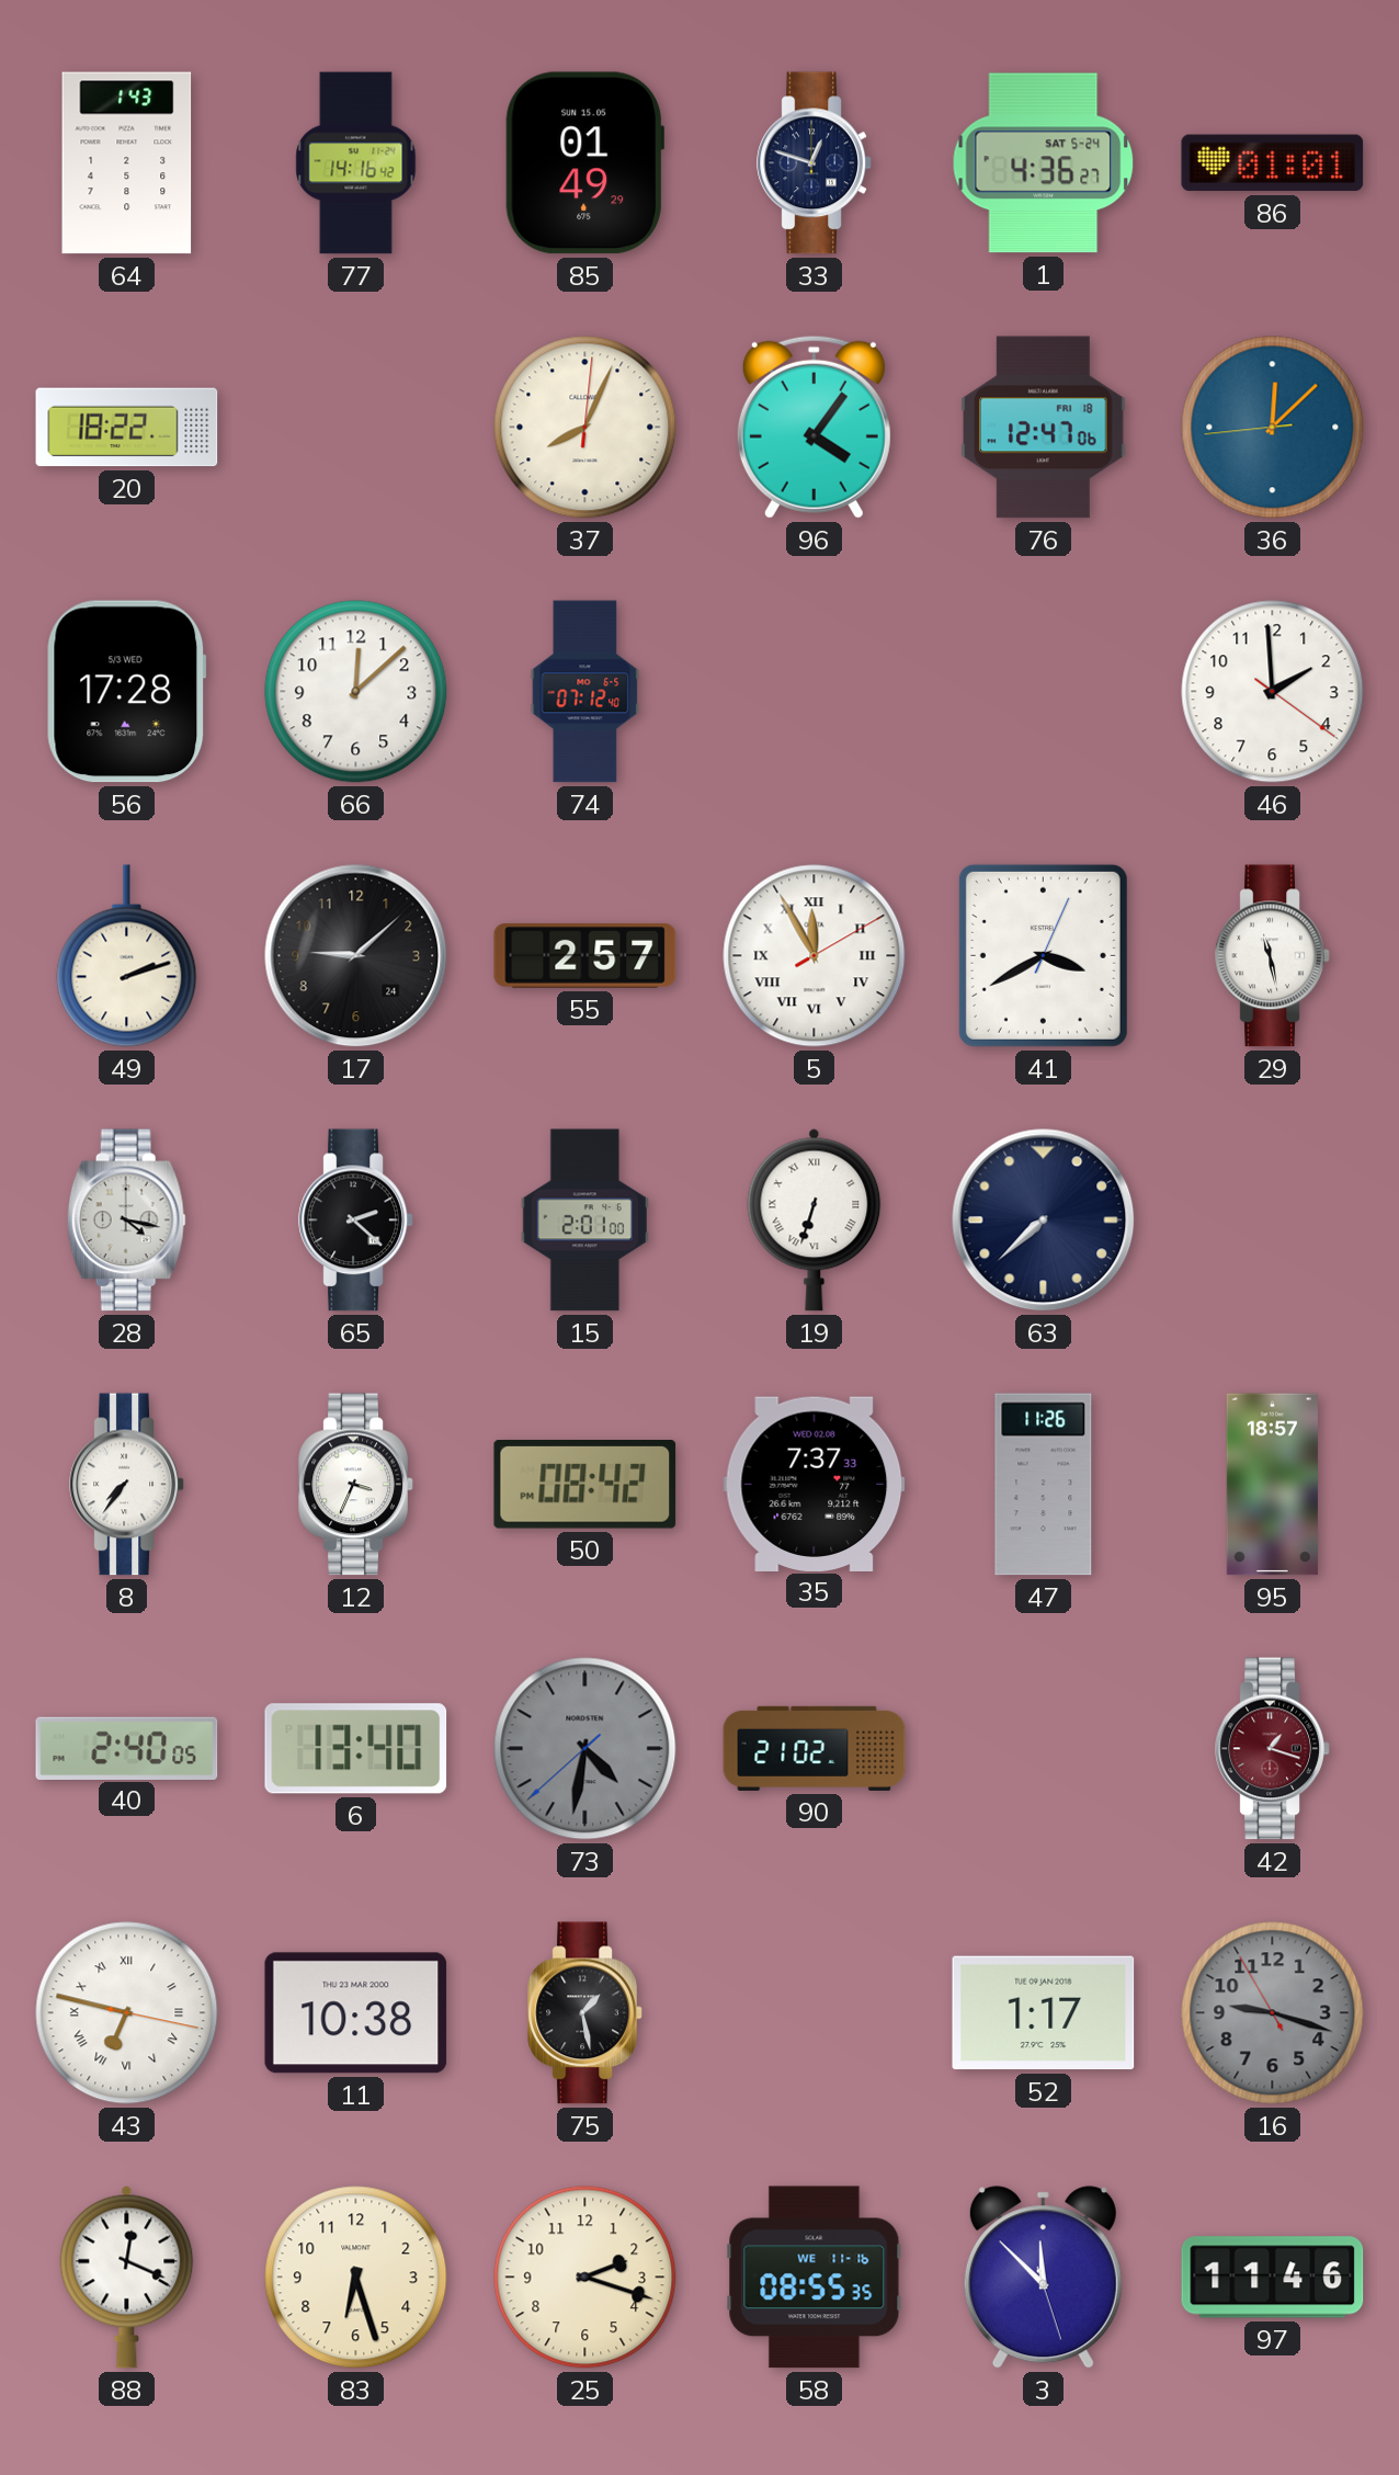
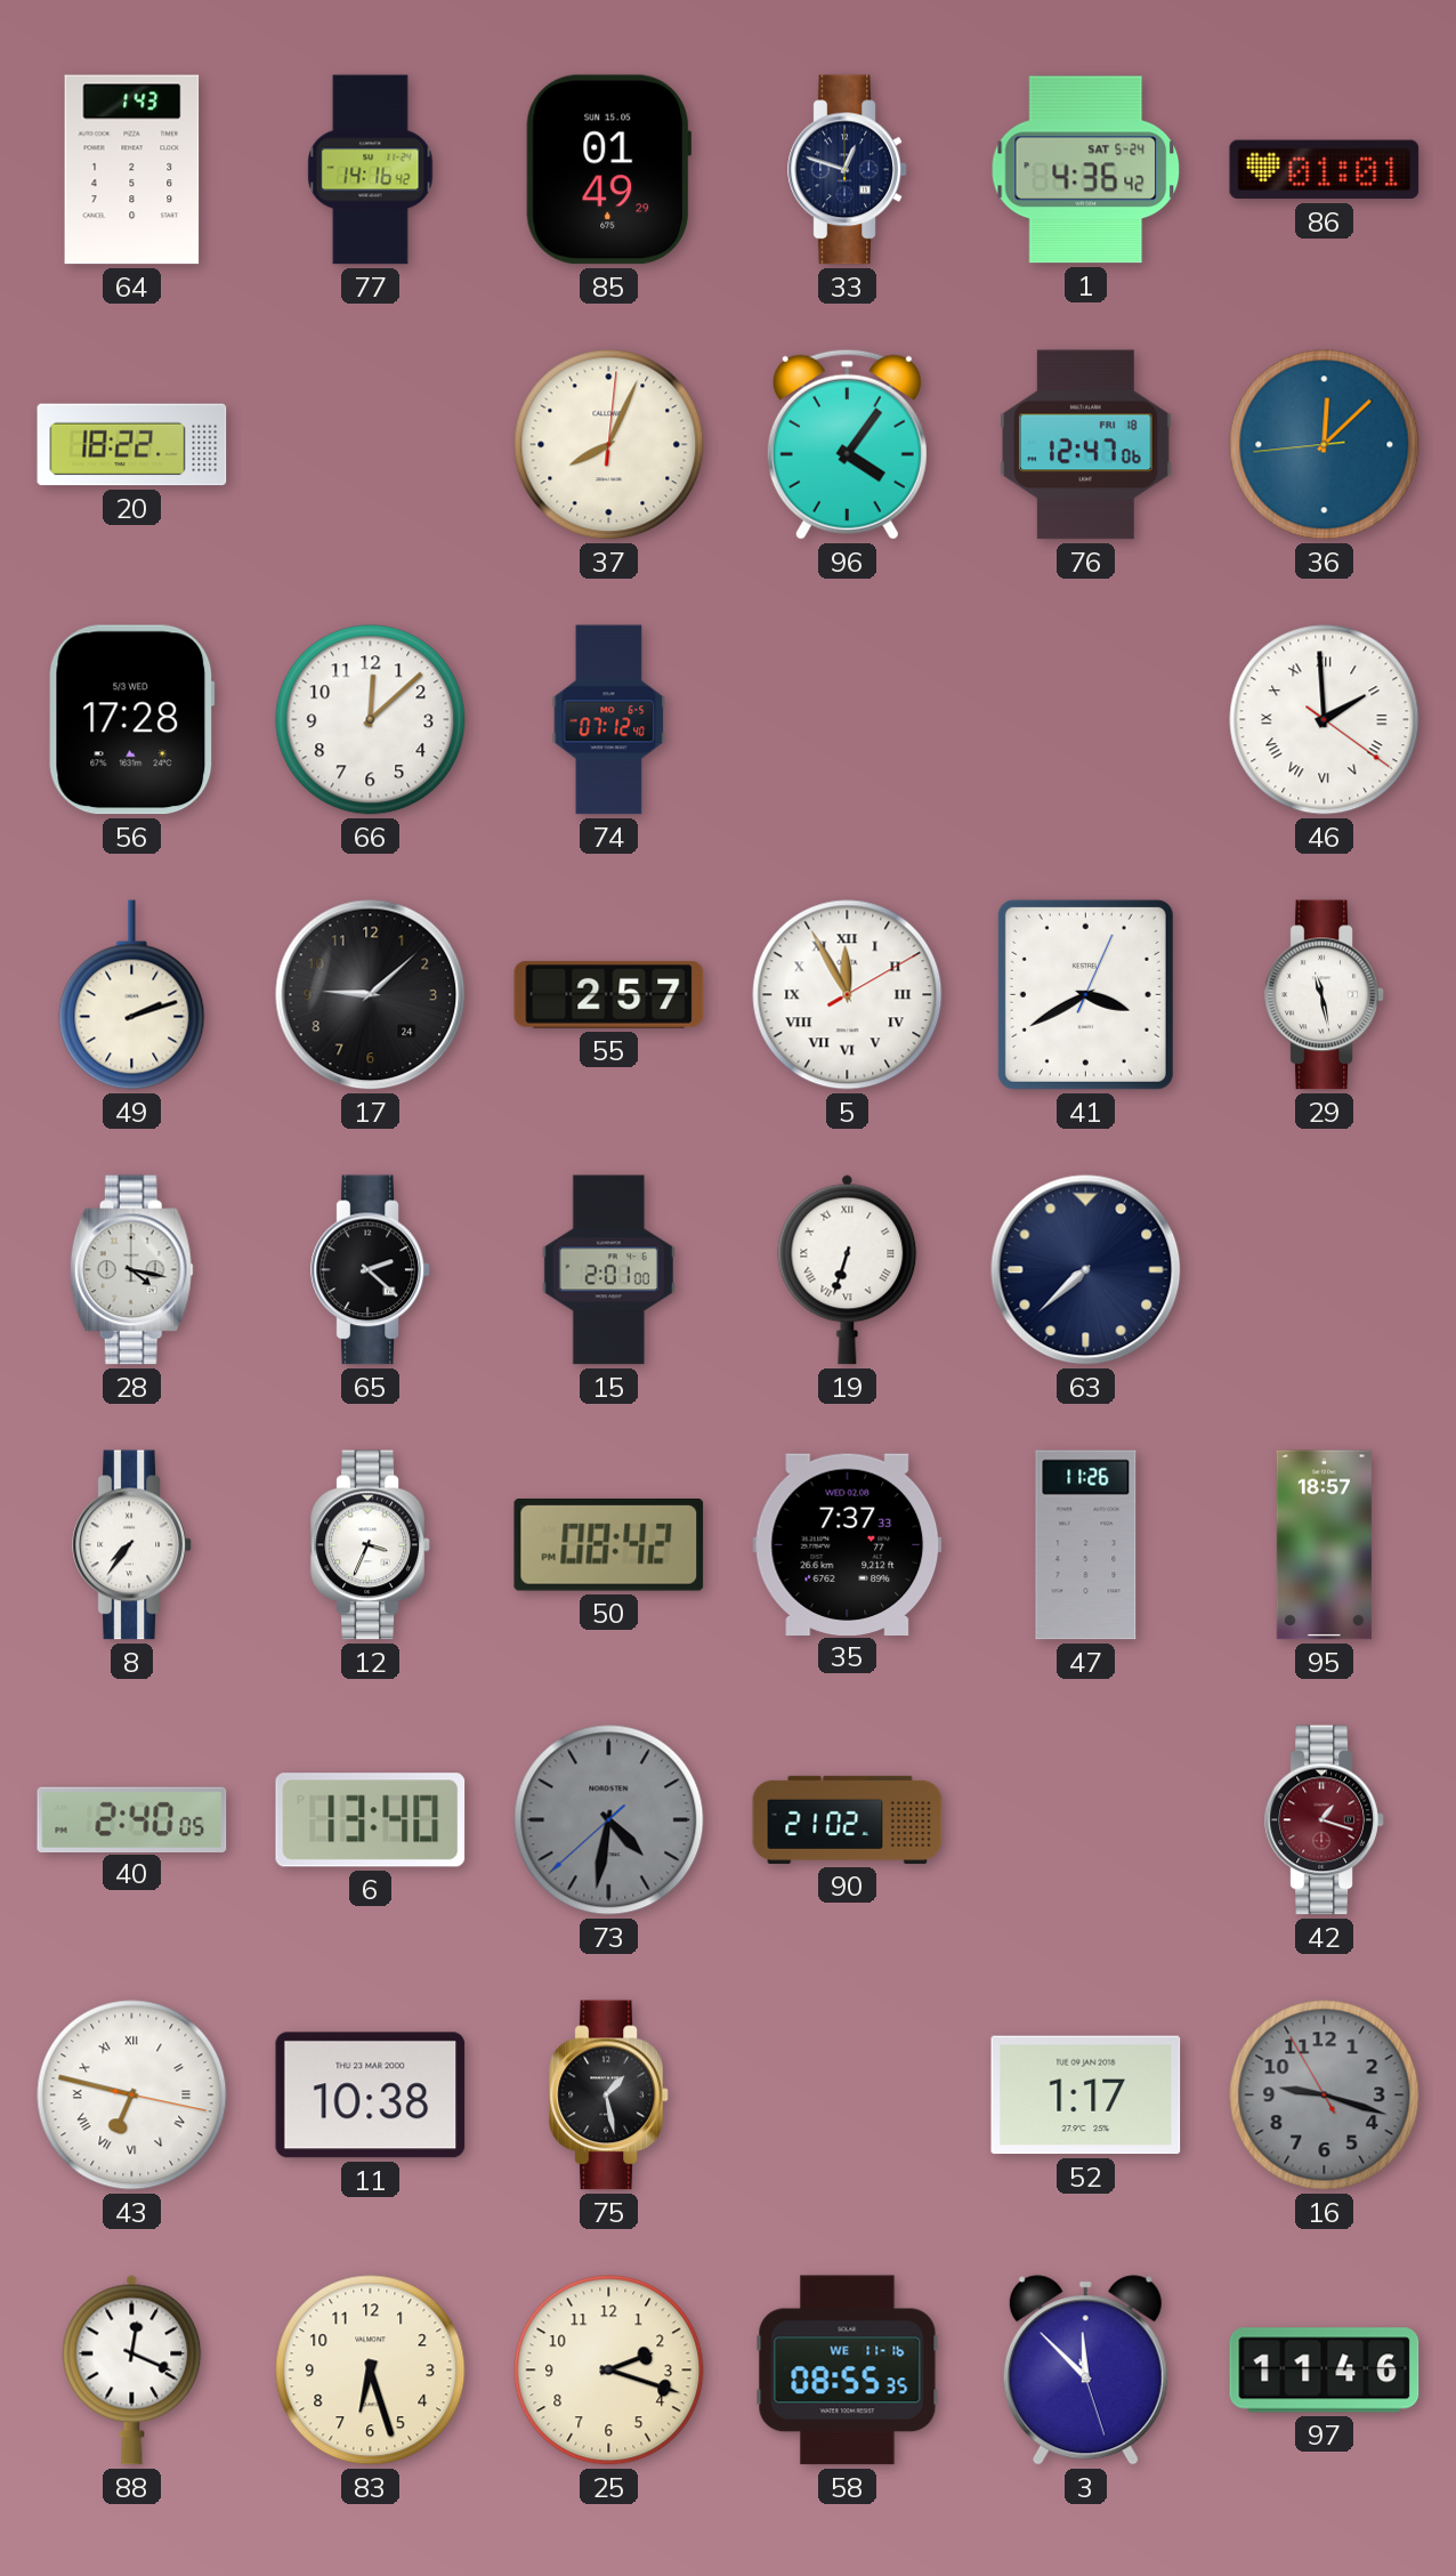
1: 4:36:27 -> 4:36:42
46 numerals: Arabic -> Roman
